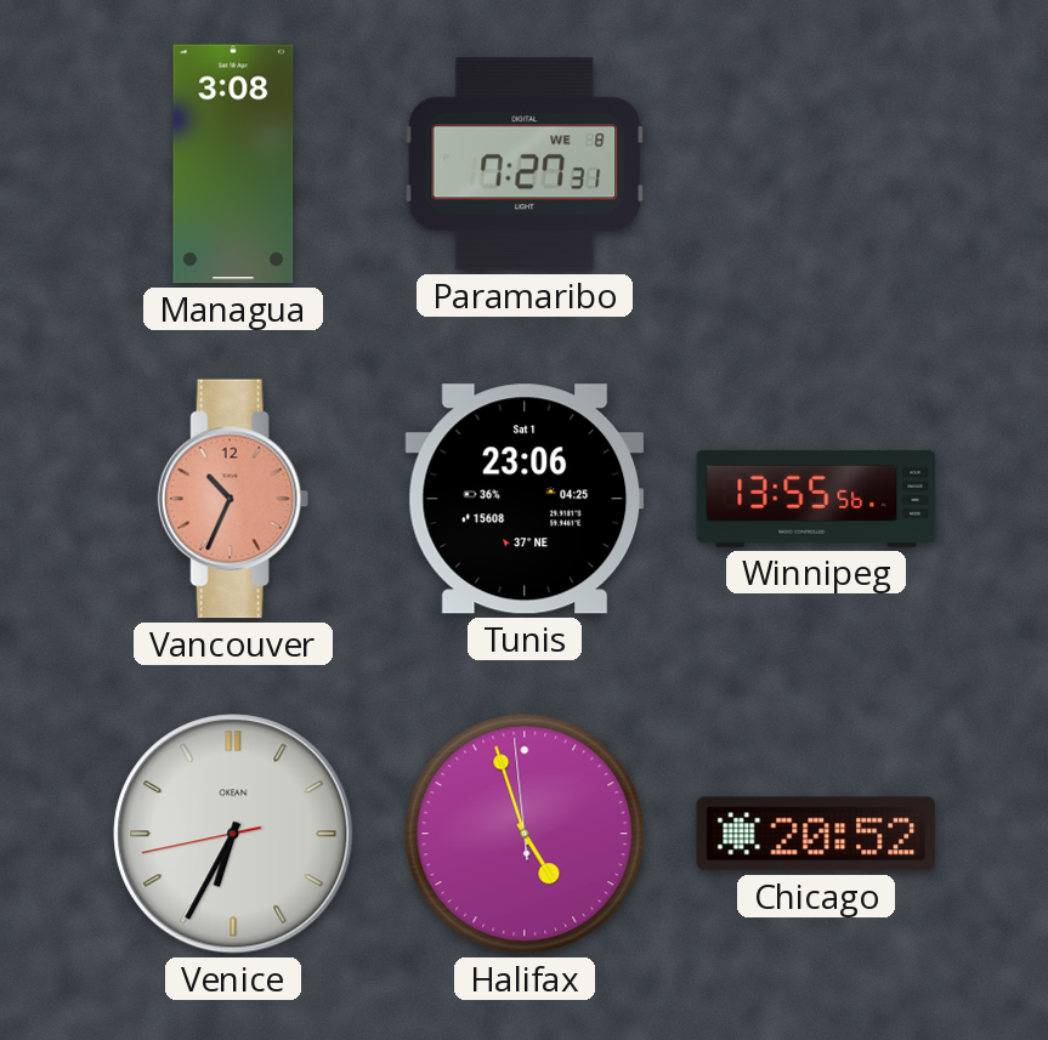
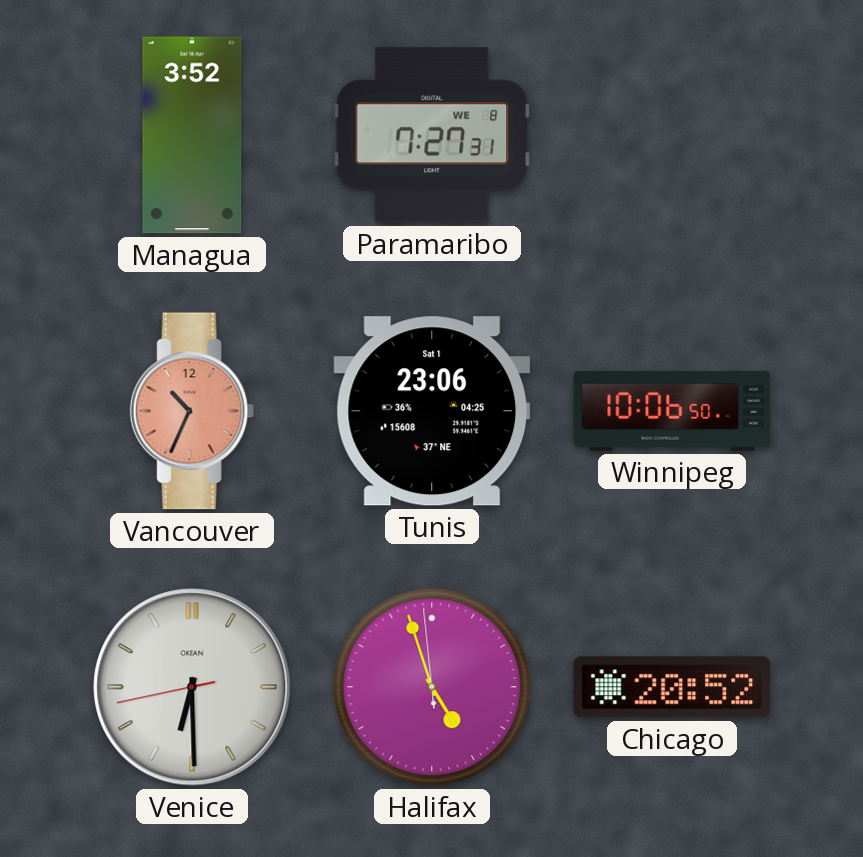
Managua: 3:08 -> 3:52
Winnipeg: 13:55 -> 10:06
Venice: 6:34 -> 6:29
